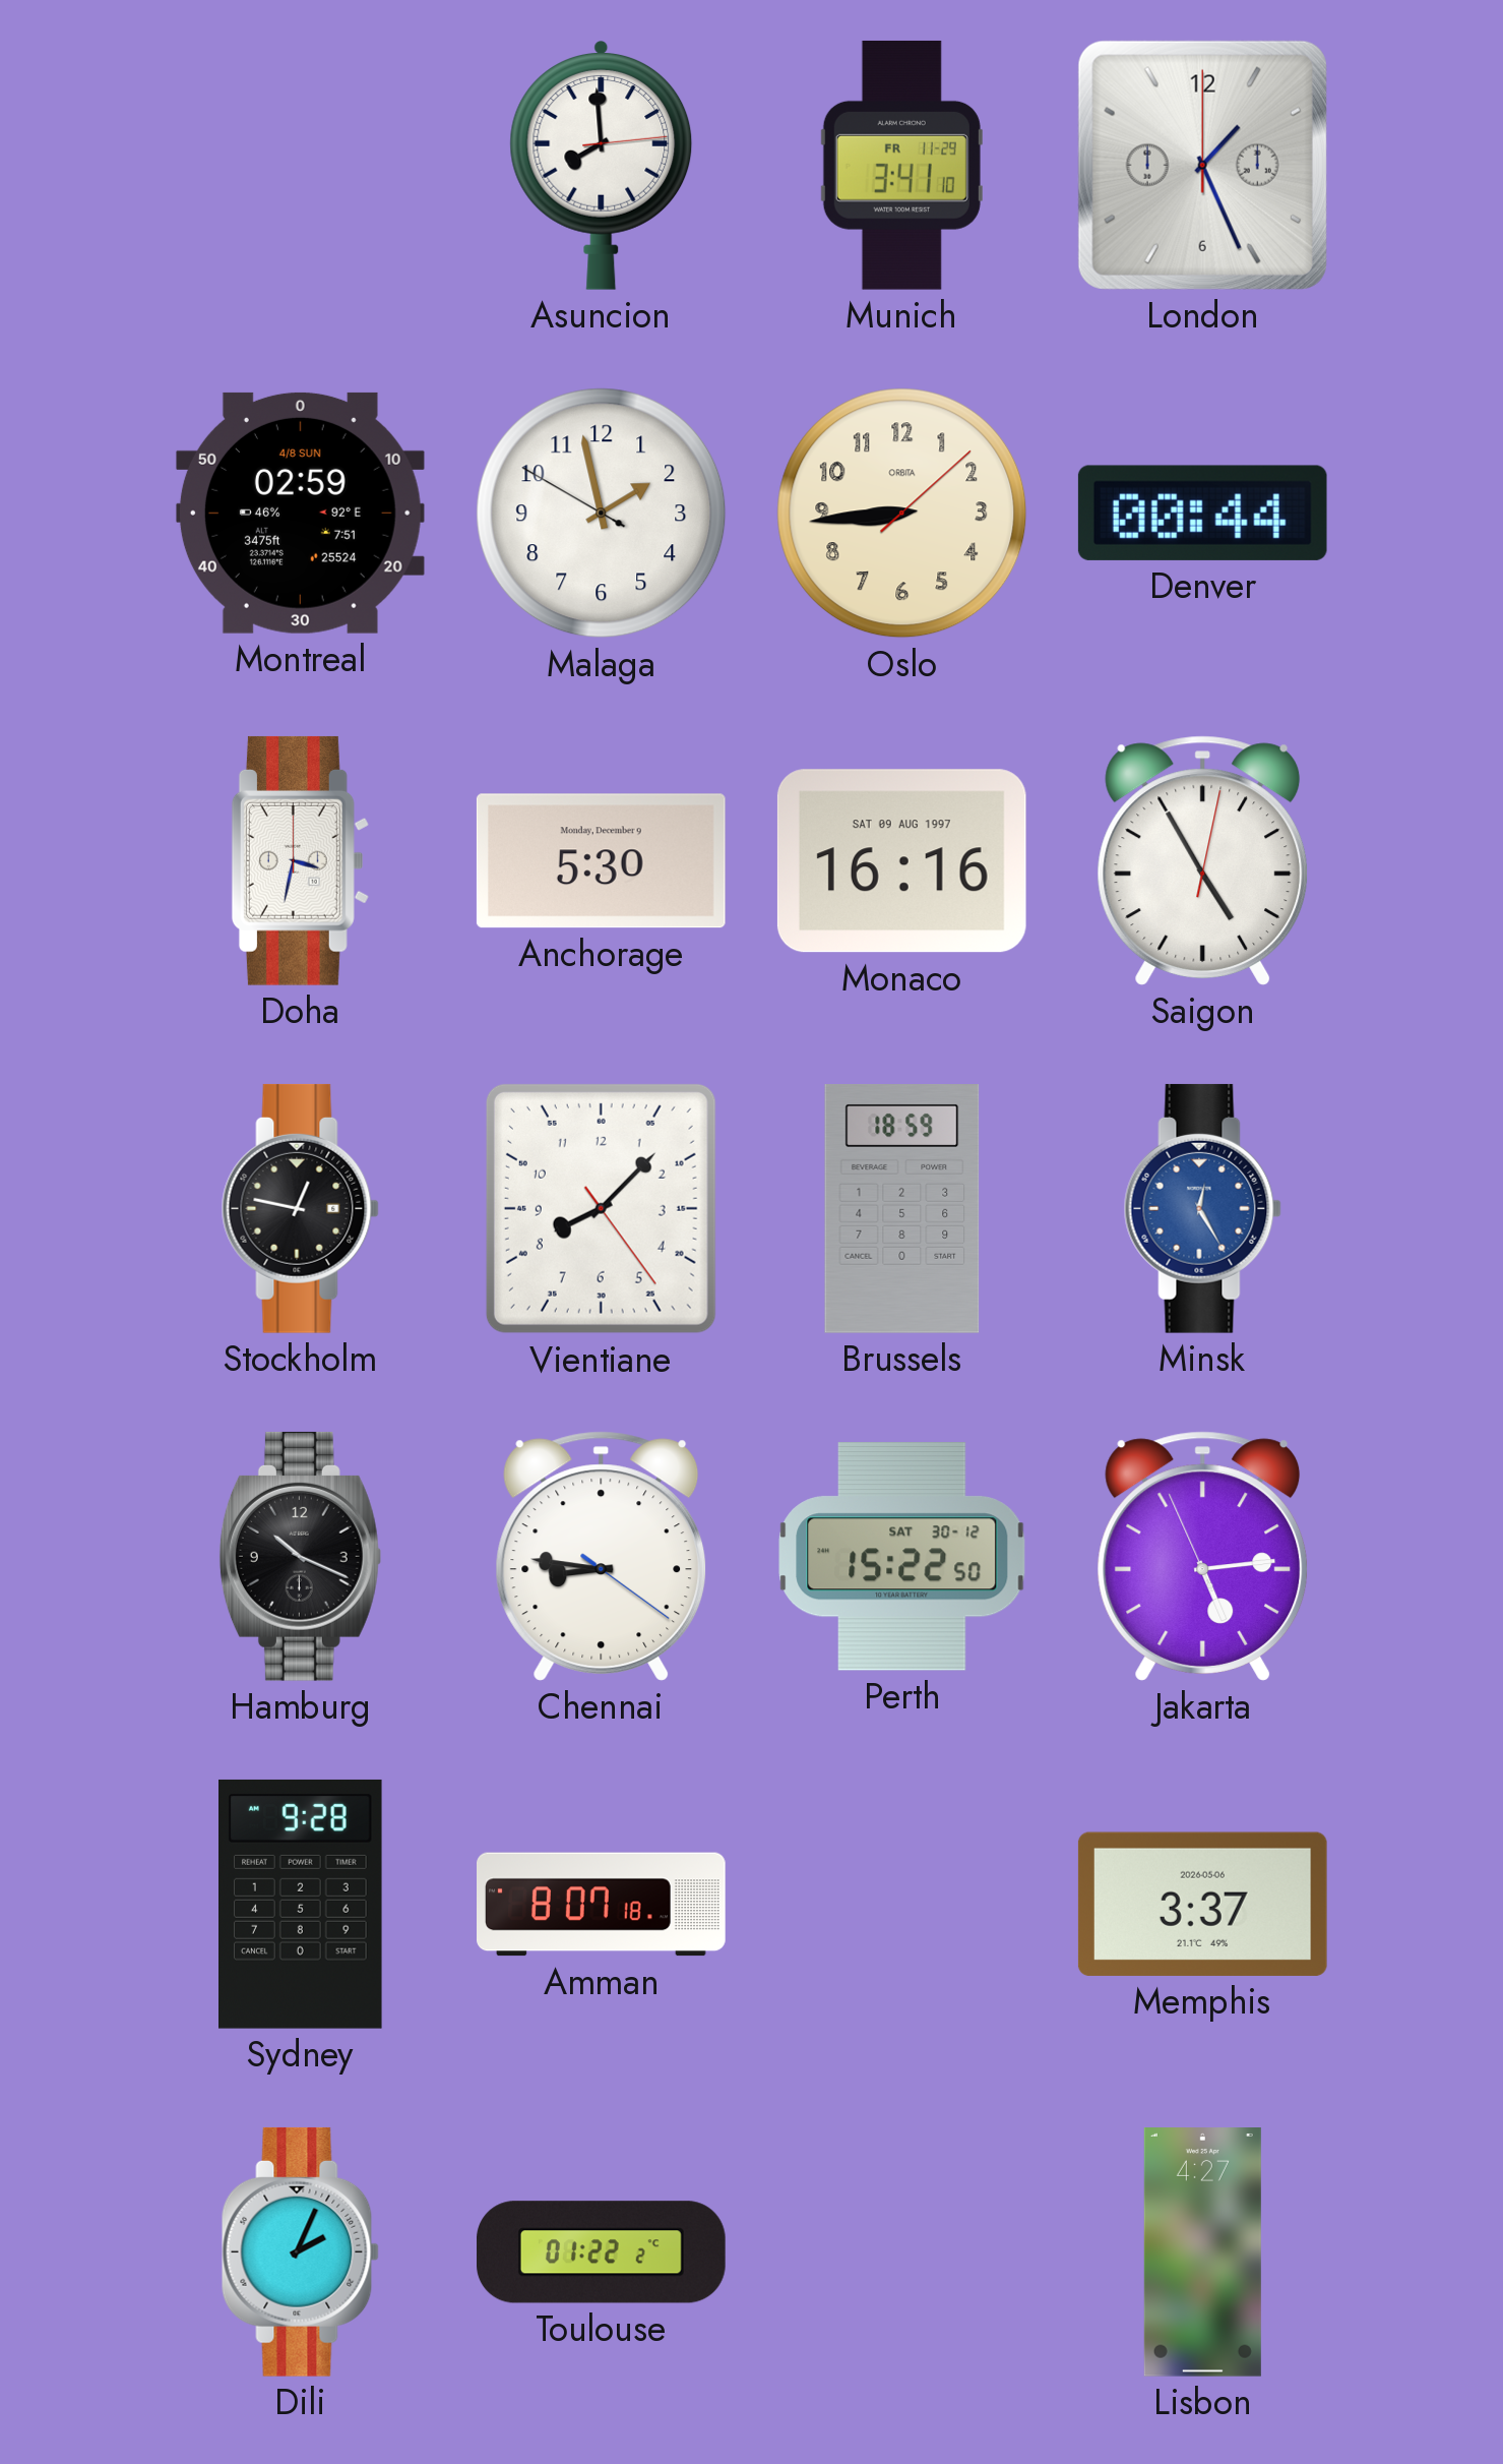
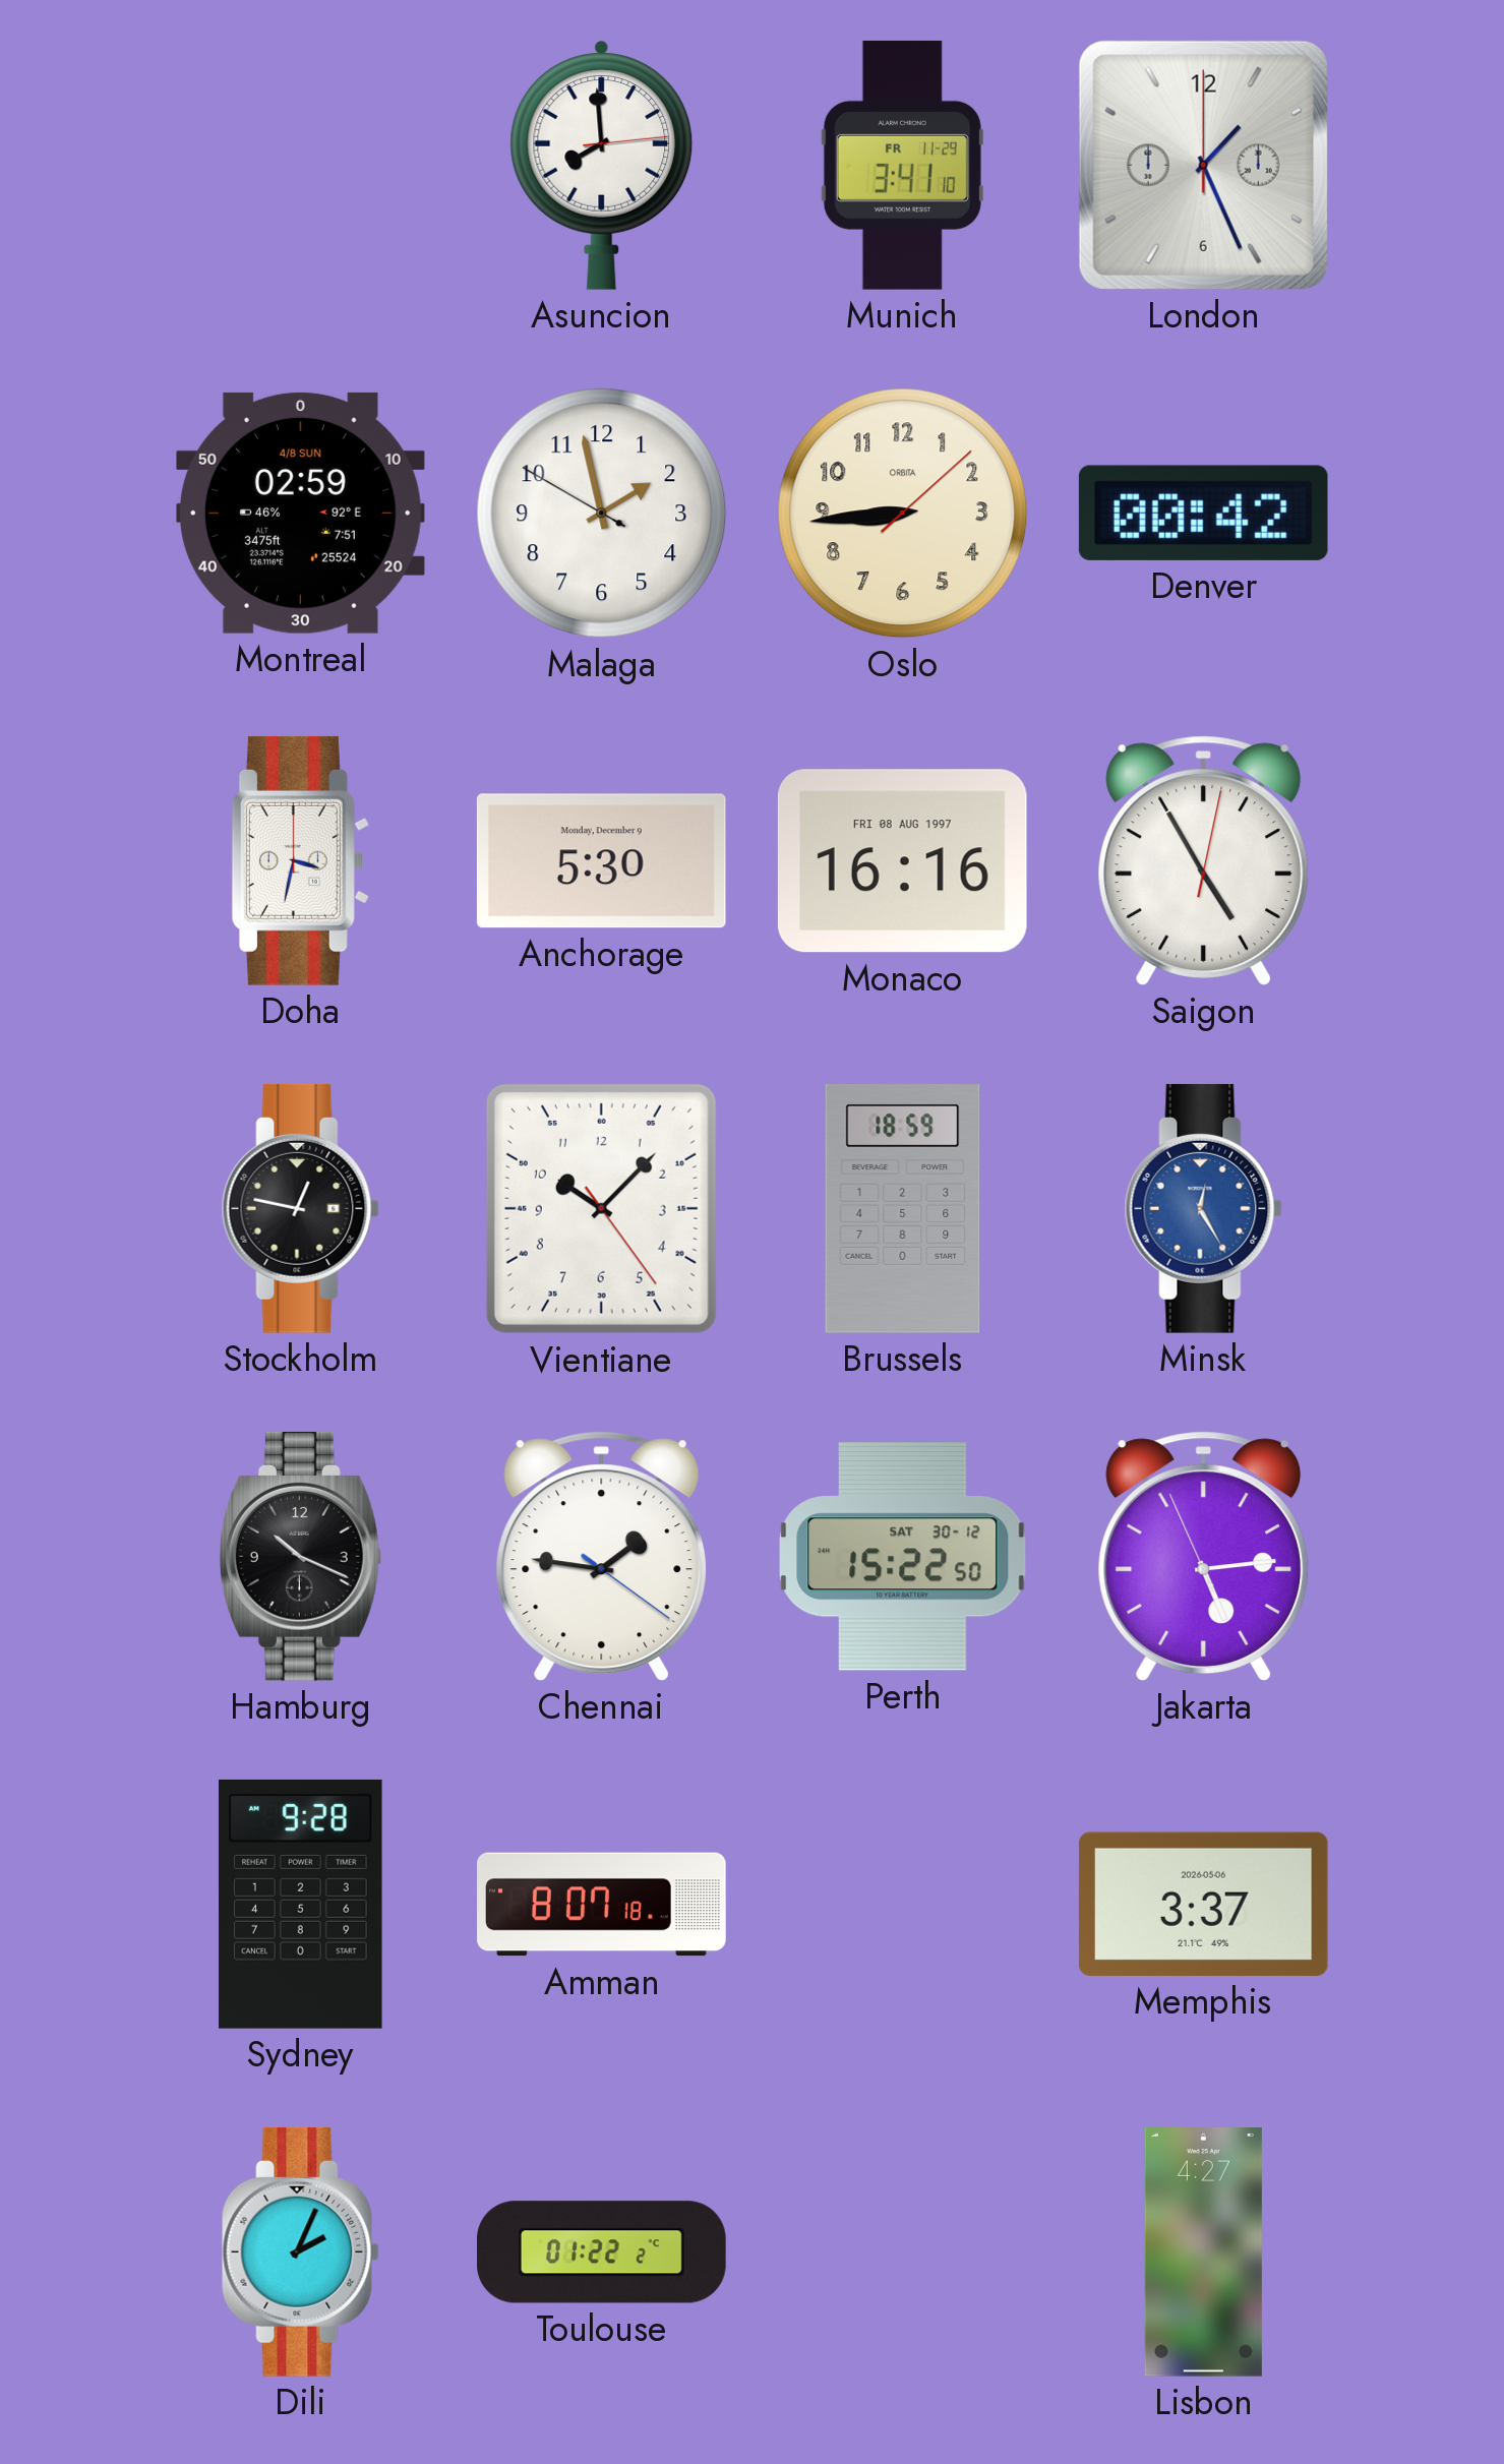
Denver: 00:44 -> 00:42
Monaco date: SAT 09 AUG 1997 -> FRI 08 AUG 1997
Vientiane: 8:07 -> 10:07
Chennai: 8:46 -> 1:46
